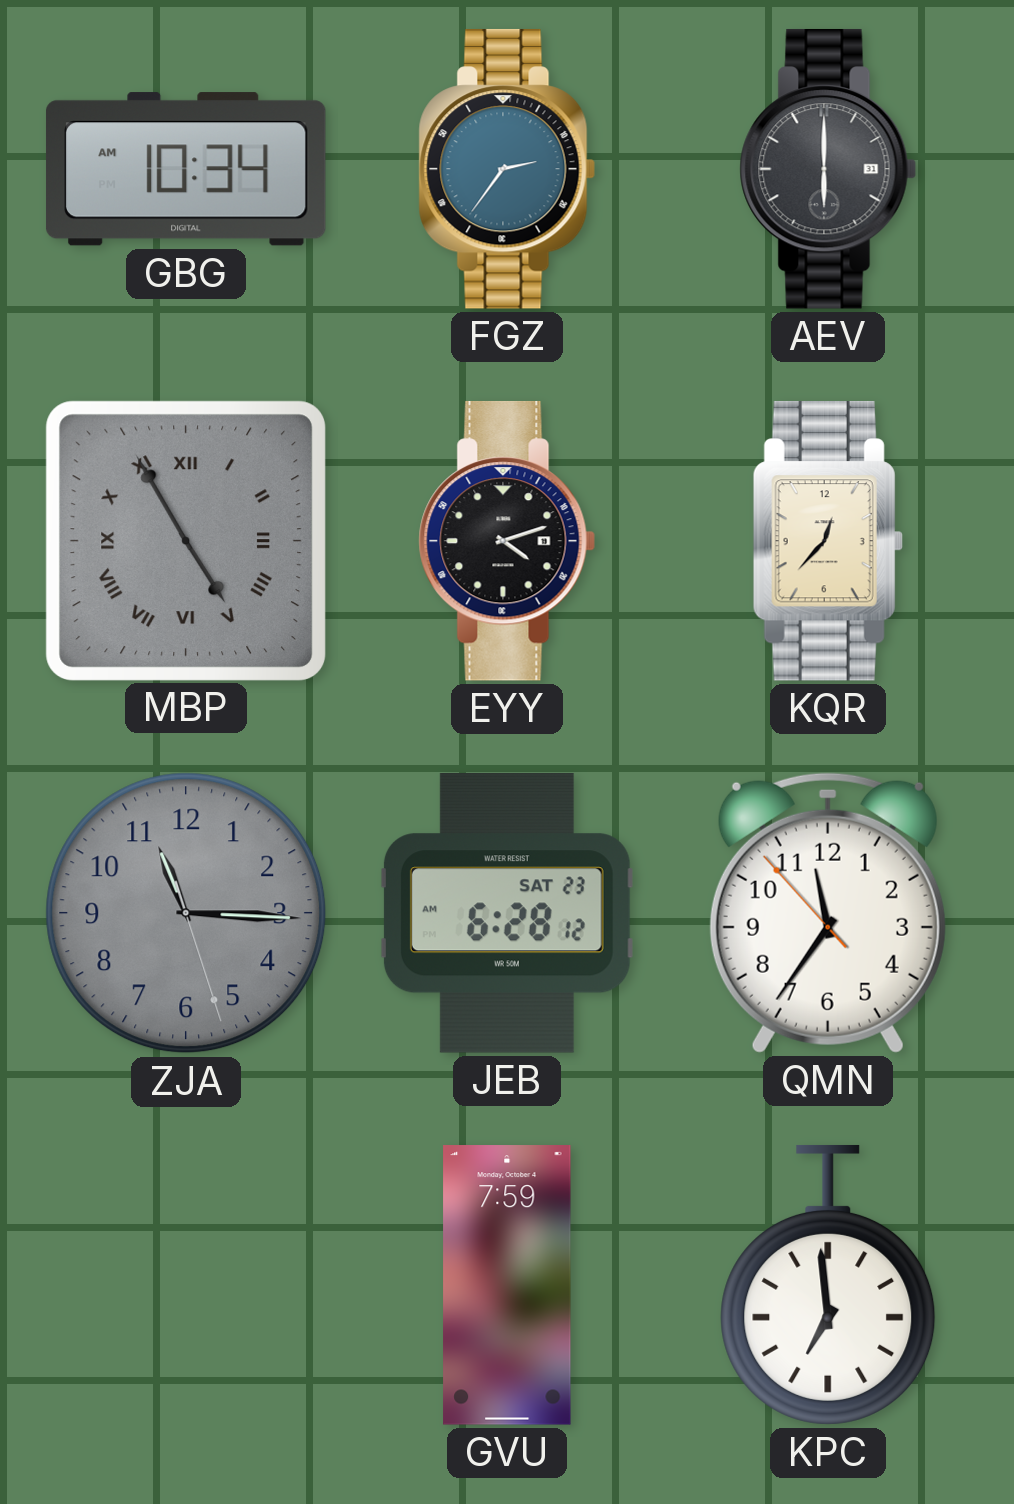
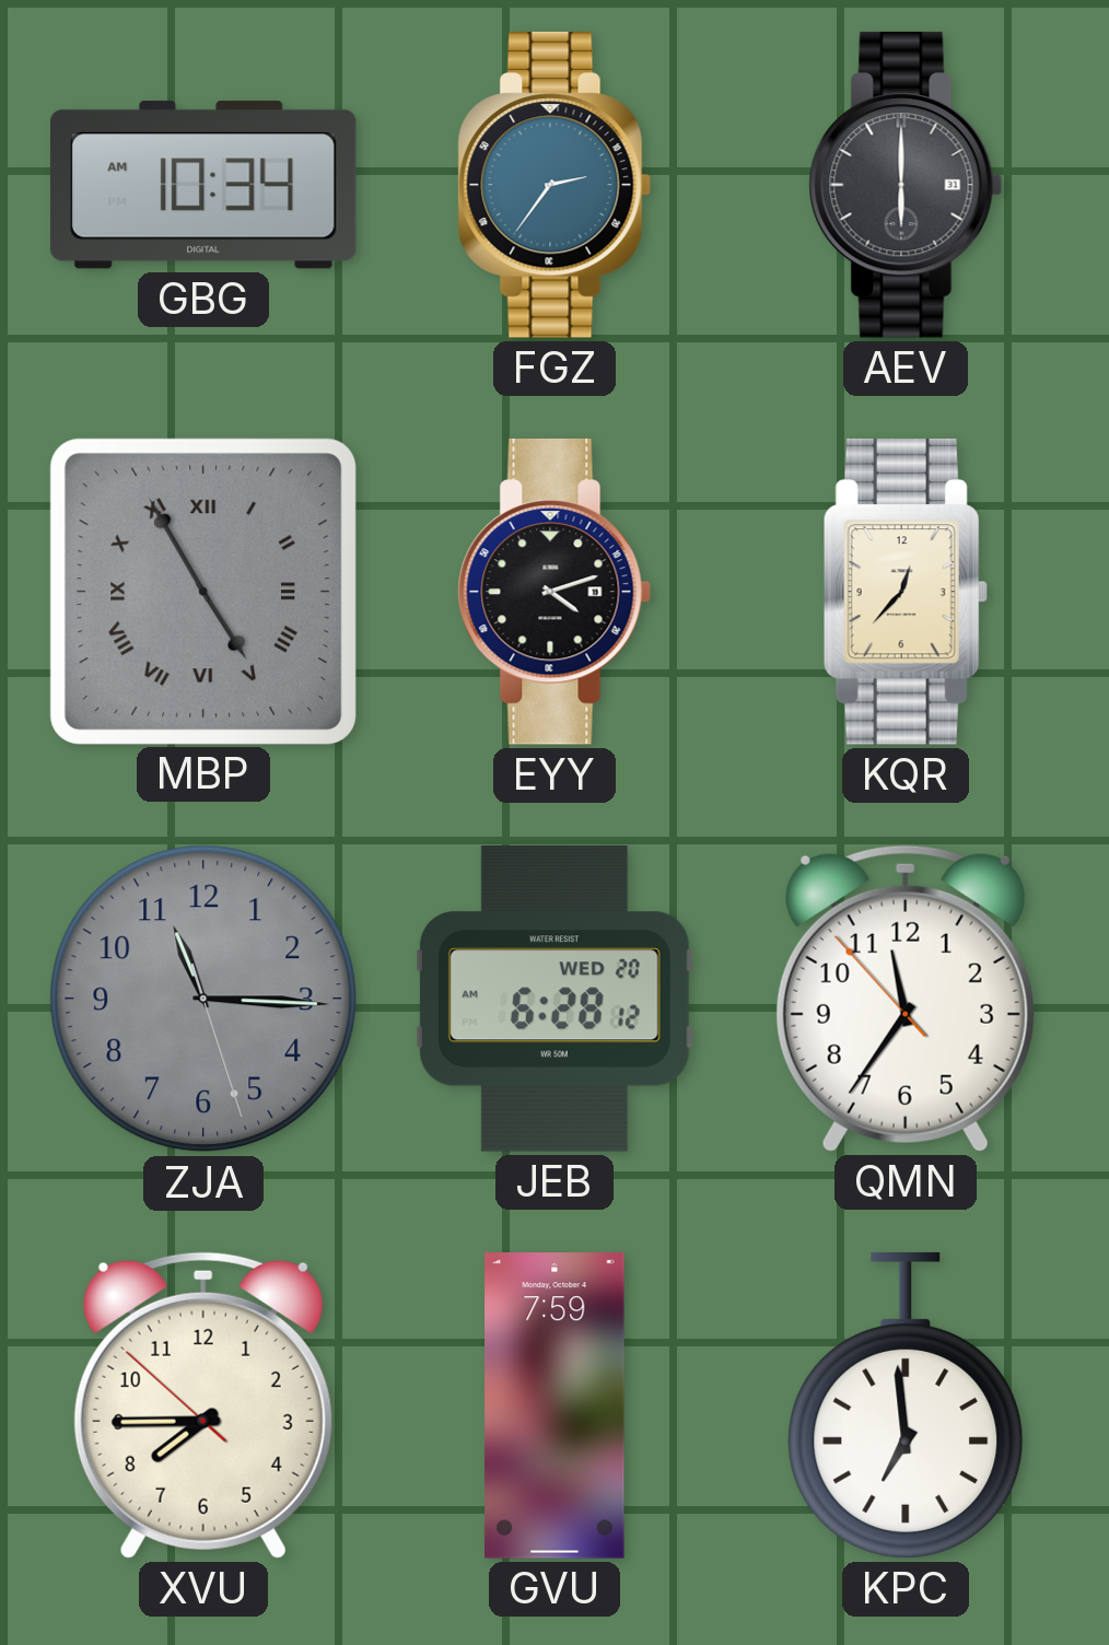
JEB date: SAT 23 -> WED 20
XVU: none -> 7:44
